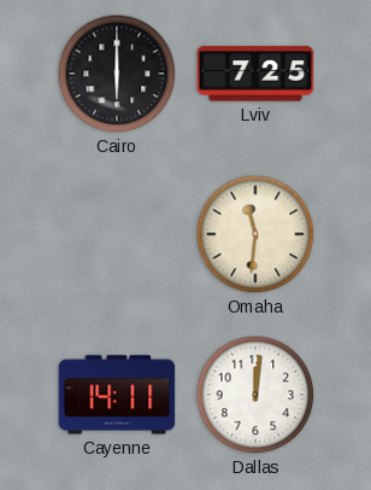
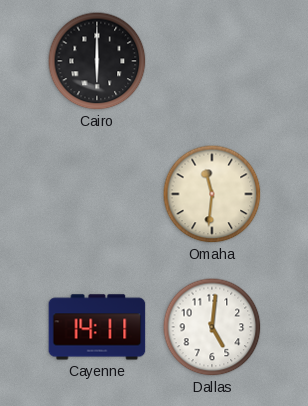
Lviv: 7:25 -> none
Dallas: 12:01 -> 5:01
